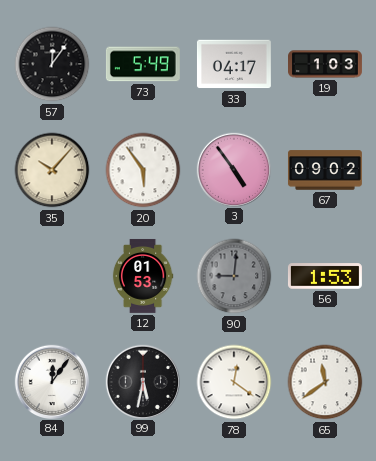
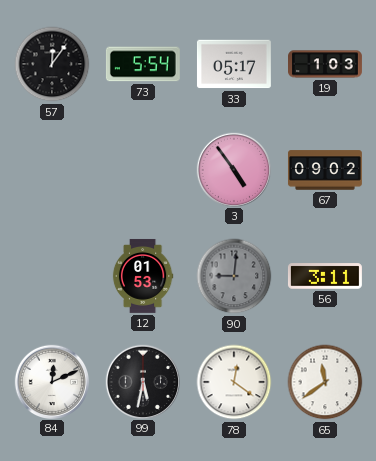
73: 5:49 -> 5:54
33: 04:17 -> 05:17
35: 10:07 -> none
20: 5:54 -> none
56: 1:53 -> 3:11
84: 12:06 -> 12:11
